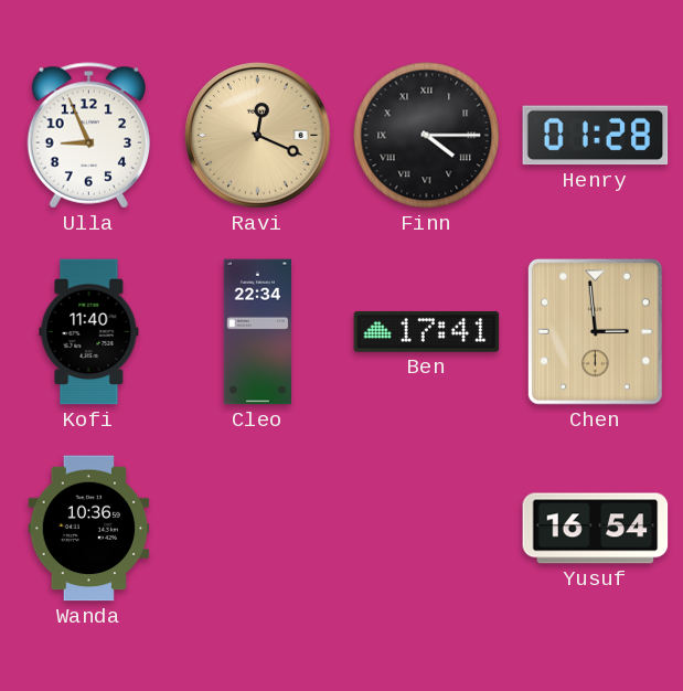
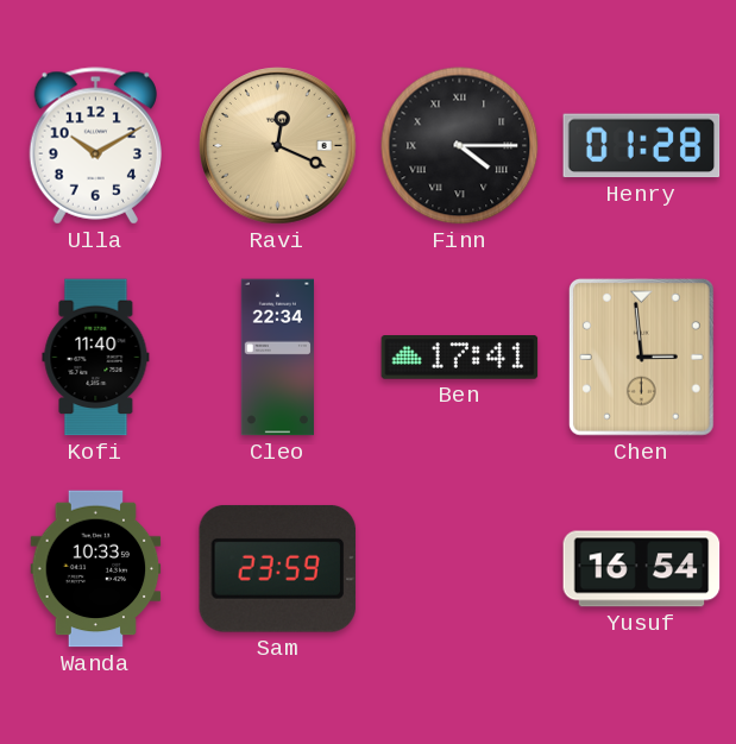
Ulla: 8:56 -> 10:10
Wanda: 10:36 -> 10:33
Sam: none -> 23:59
